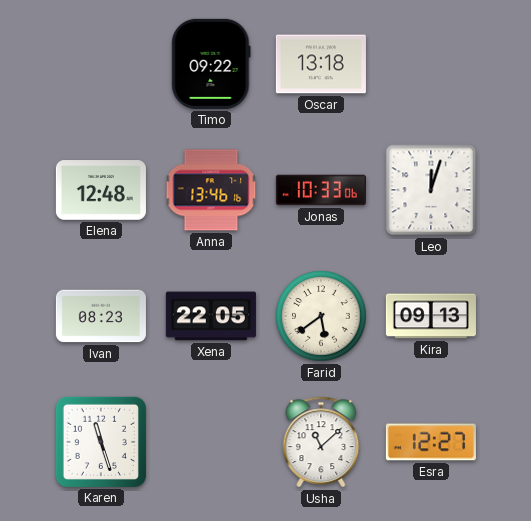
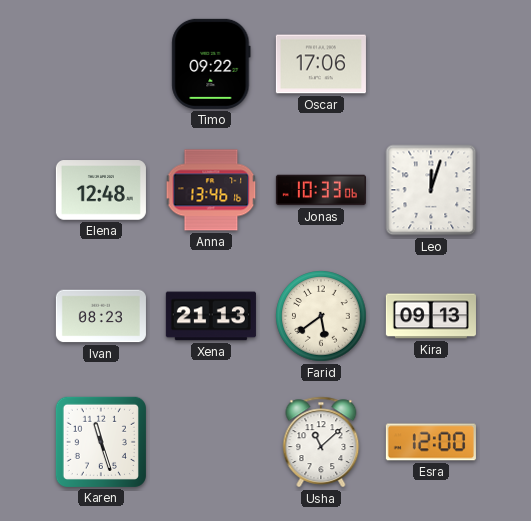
Oscar: 13:18 -> 17:06
Xena: 22:05 -> 21:13
Esra: 12:27 -> 12:00
